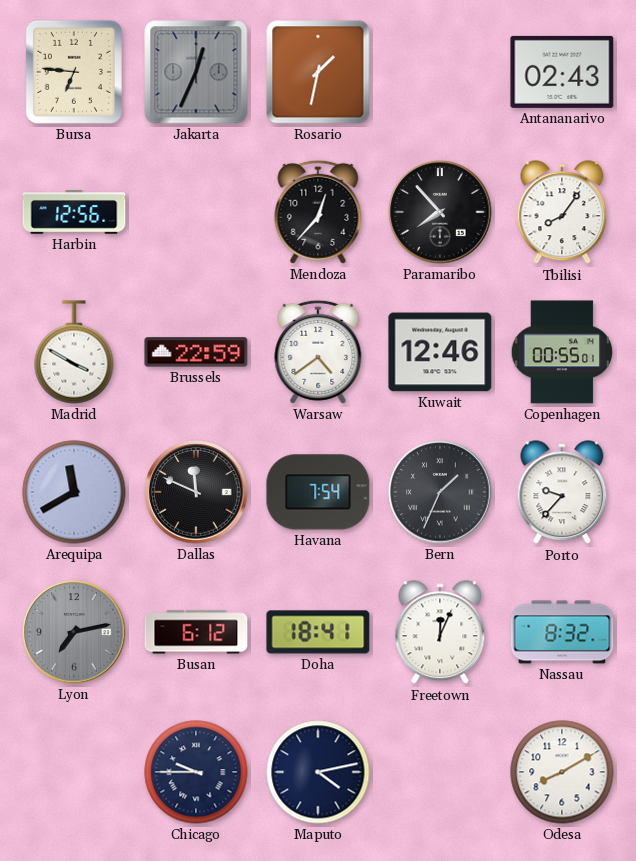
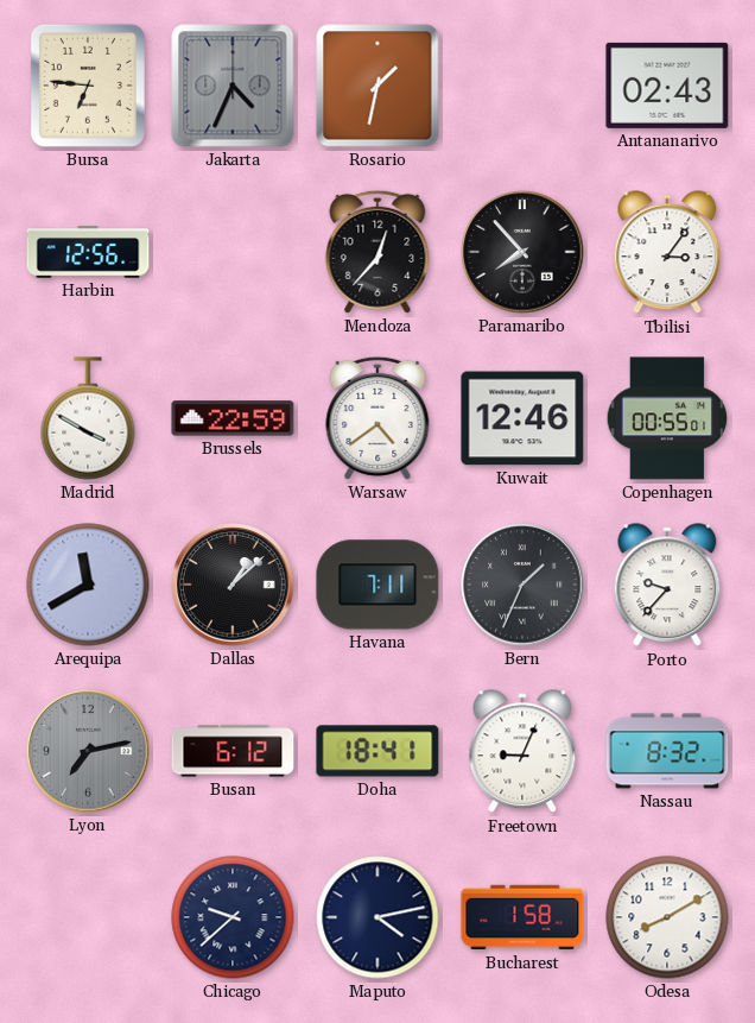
Jakarta: 12:34 -> 4:34
Tbilisi: 8:06 -> 3:06
Dallas: 11:49 -> 1:08
Havana: 7:54 -> 7:11
Freetown: 12:04 -> 9:04
Chicago: 9:45 -> 9:38
Bucharest: none -> 1:58
